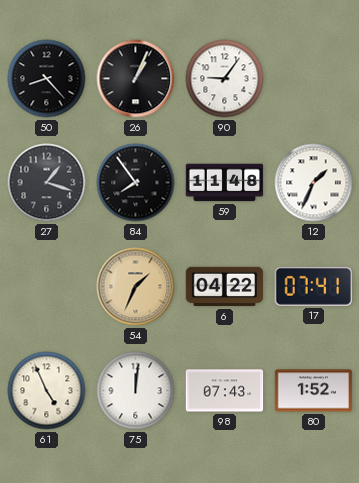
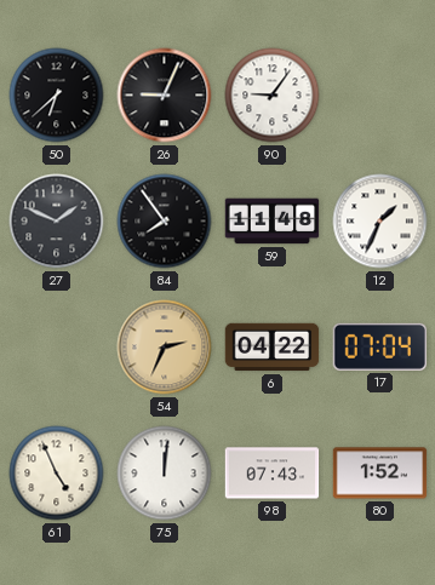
50: 8:23 -> 6:38
26: 1:04 -> 9:04
27: 1:18 -> 1:49
54: 1:34 -> 2:34
17: 07:41 -> 07:04
